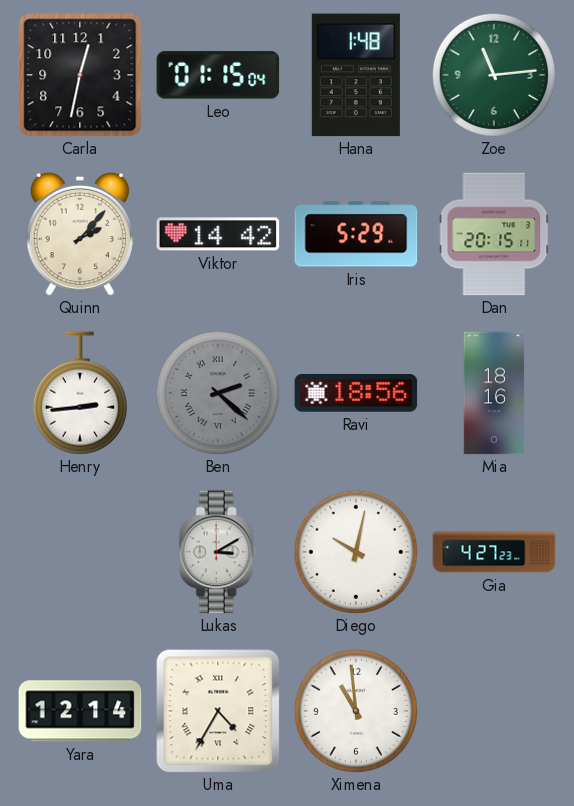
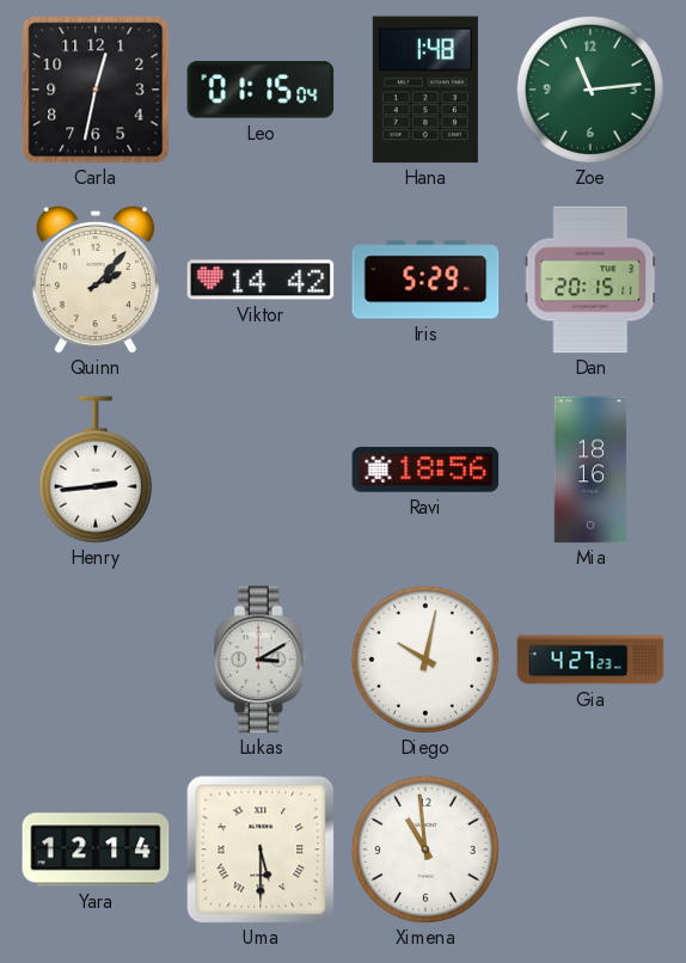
Ben: 2:22 -> none
Uma: 4:35 -> 5:30
